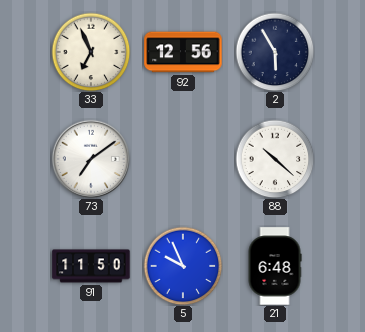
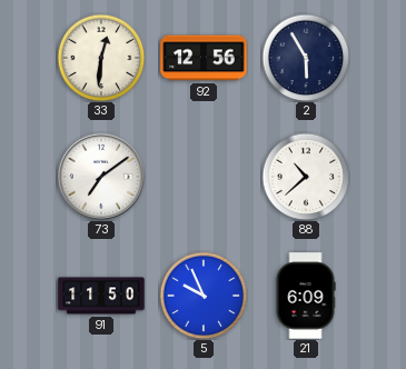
33: 6:56 -> 12:31
88: 10:22 -> 10:38
21: 6:48 -> 6:09
